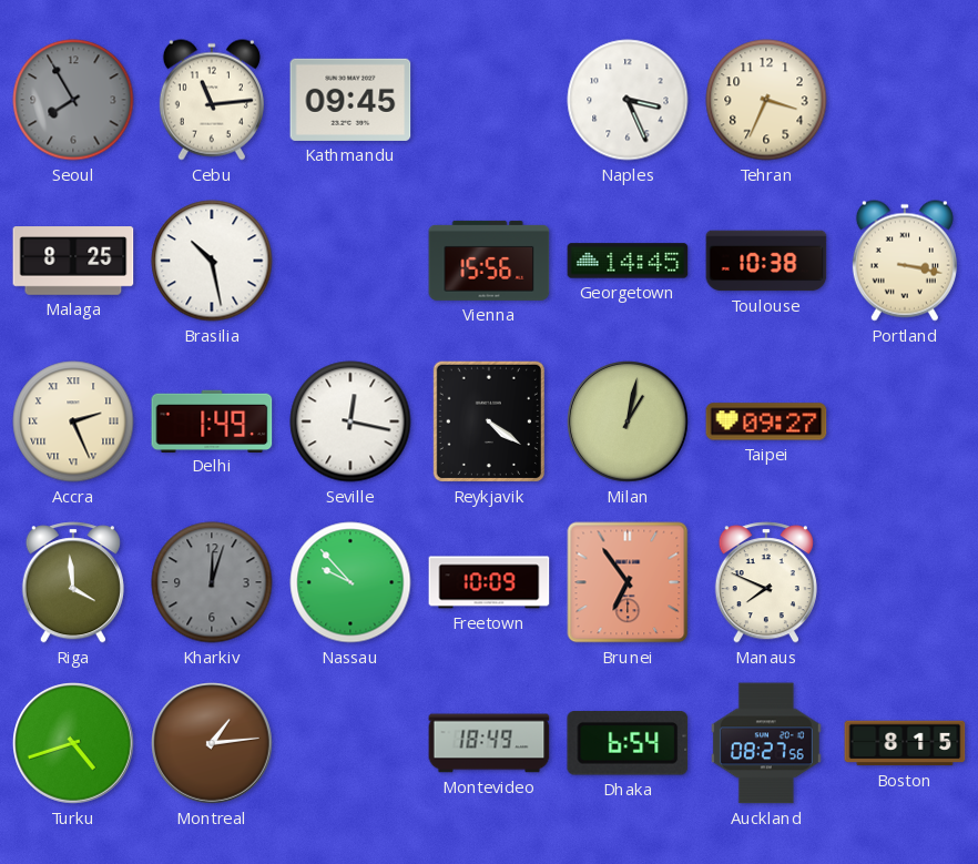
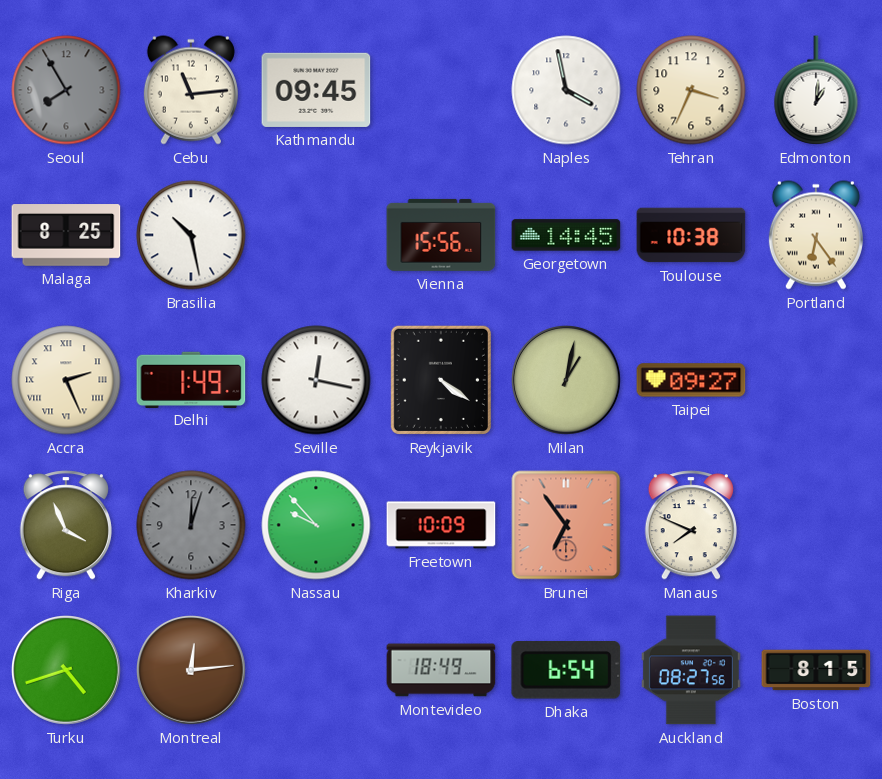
Naples: 3:26 -> 3:58
Edmonton: none -> 1:01
Portland: 3:17 -> 6:24
Riga: 3:59 -> 3:56
Montreal: 1:14 -> 12:14
